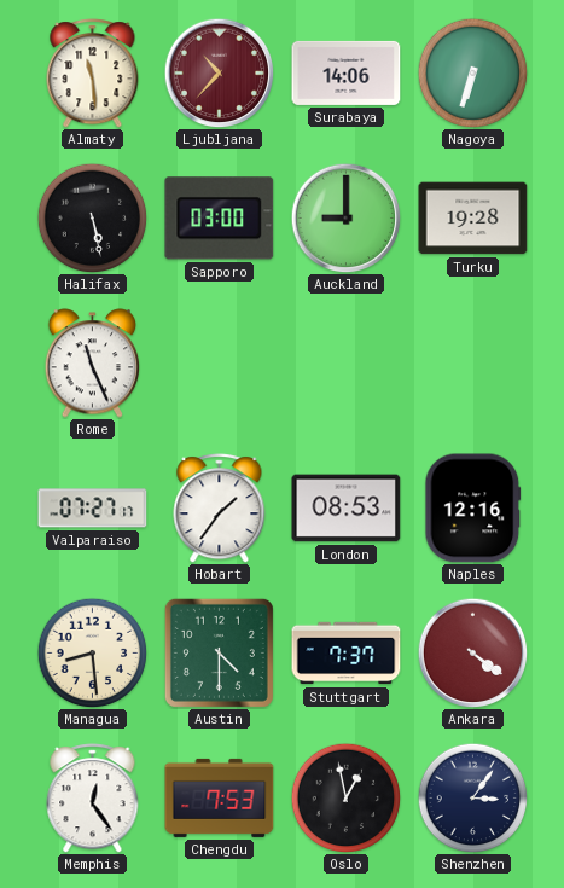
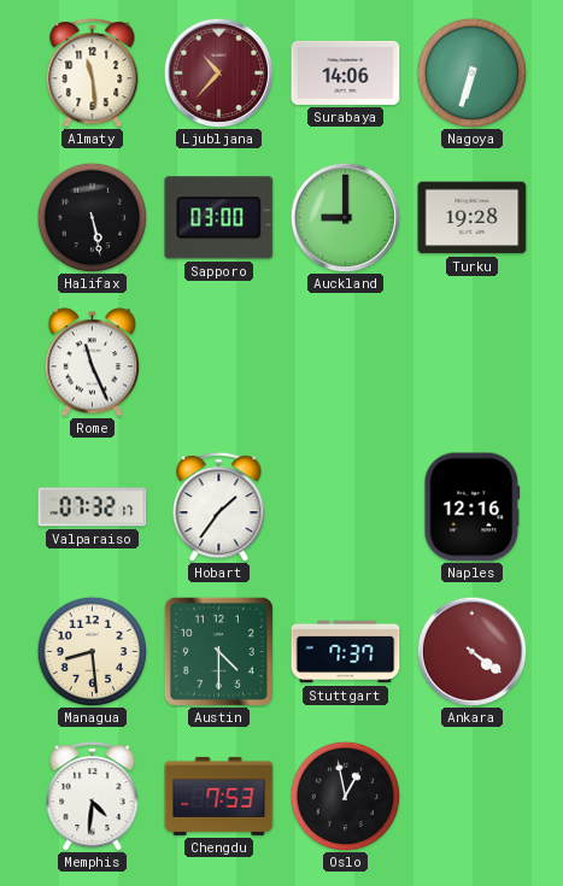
Valparaiso: 07:27 -> 07:32
London: 08:53 -> none
Memphis: 12:24 -> 4:31
Shenzhen: 3:06 -> none
